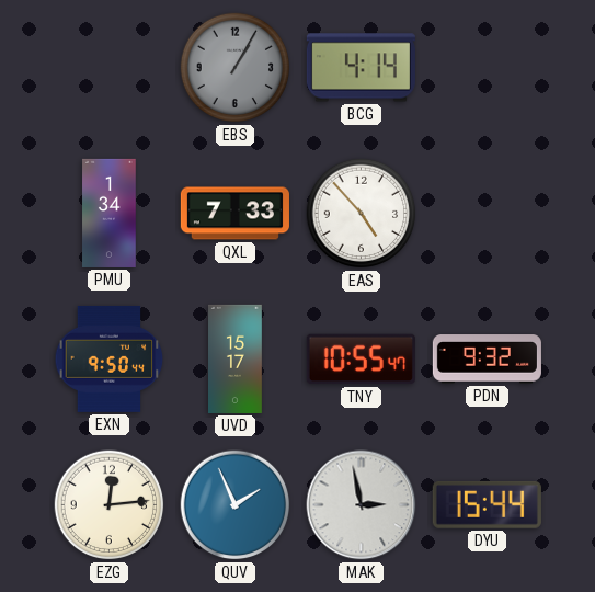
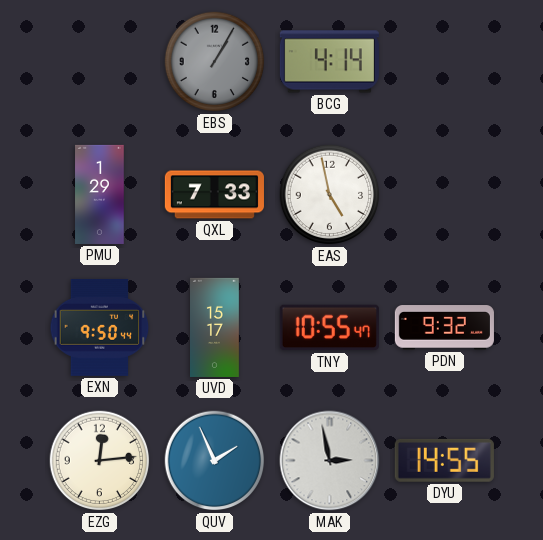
PMU: 1:34 -> 1:29
EAS: 4:53 -> 4:58
DYU: 15:44 -> 14:55
